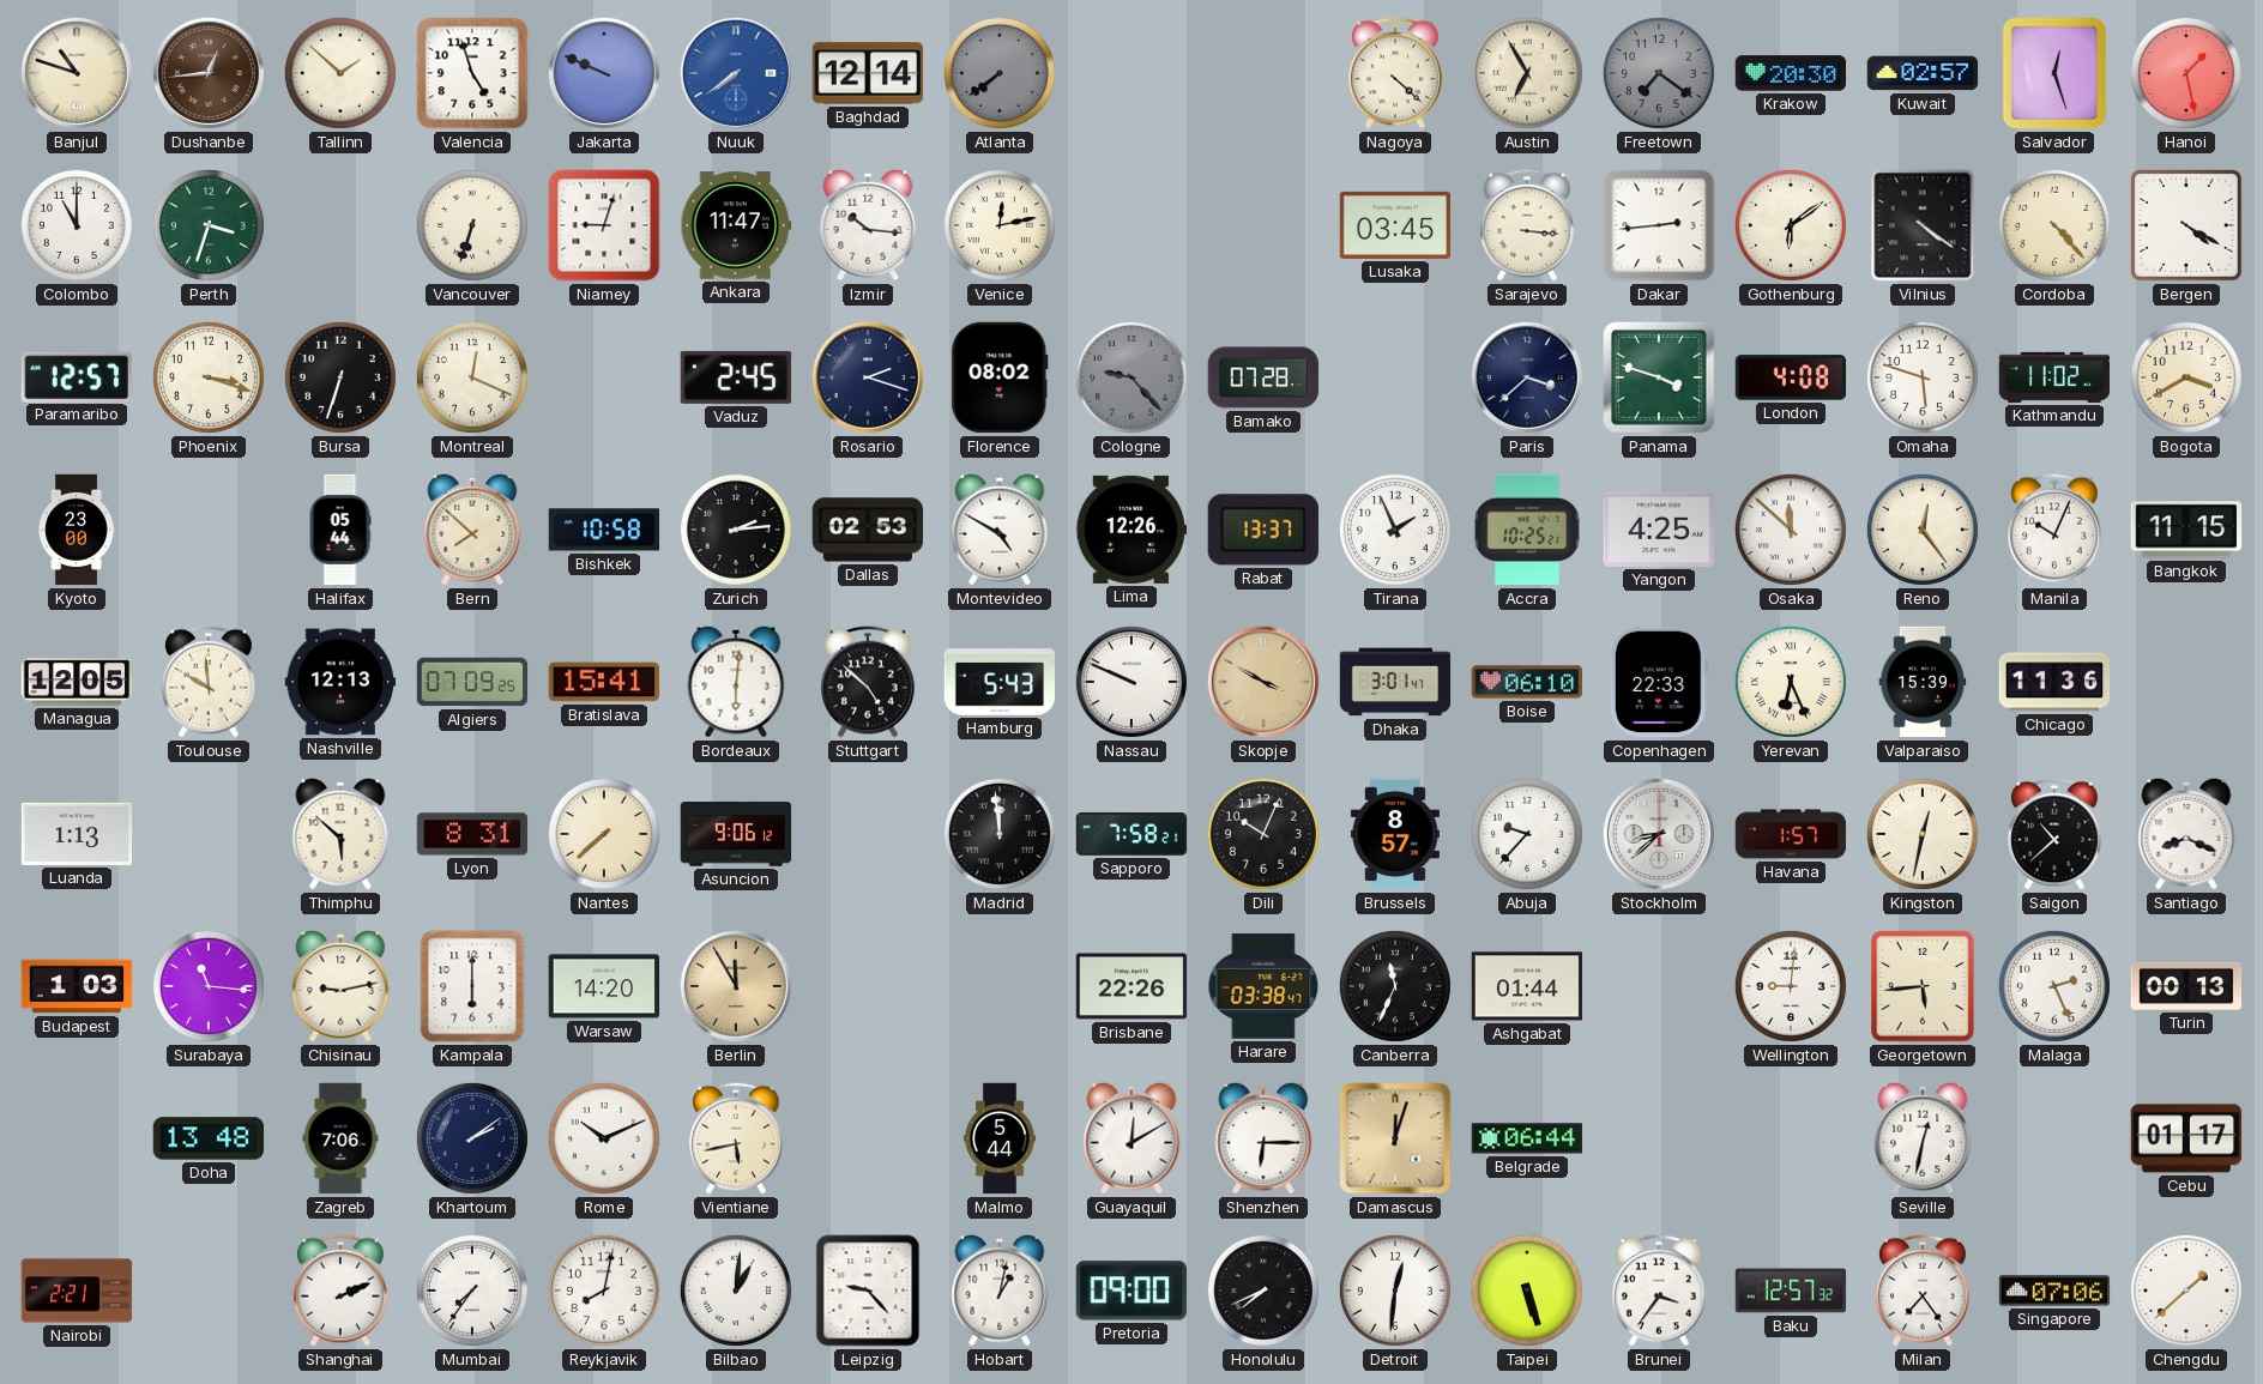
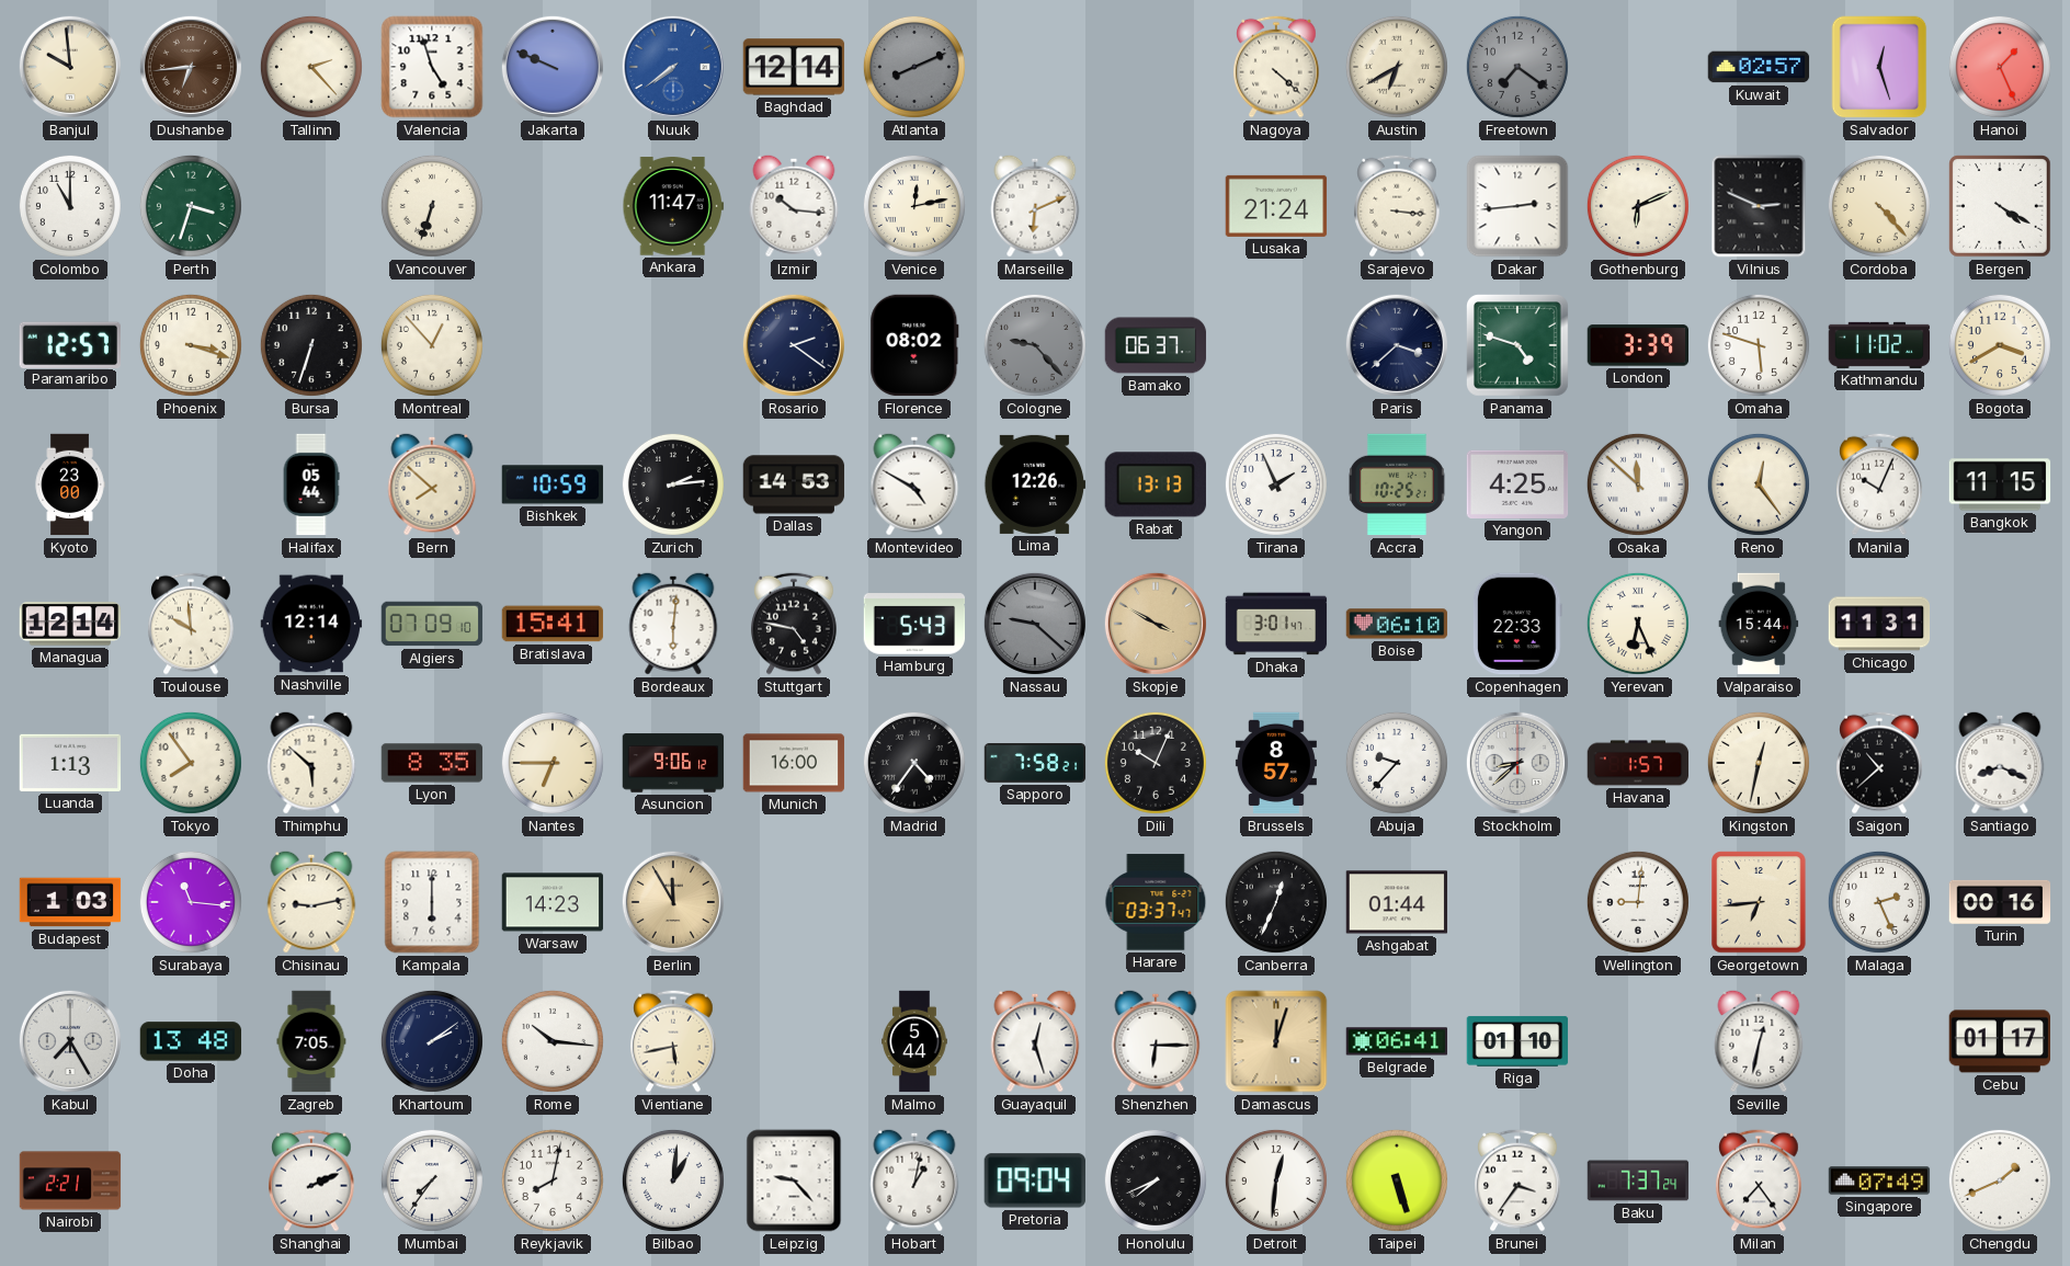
Banjul: 10:48 -> 9:59
Dushanbe: 12:44 -> 6:44
Tallinn: 1:52 -> 2:23
Atlanta: 7:39 -> 8:11
Austin: 6:55 -> 6:40
Krakow: 20:30 -> none
Hanoi: 1:28 -> 1:26
Niamey: 9:03 -> none
Marseille: none -> 6:11
Lusaka: 03:45 -> 21:24
Gothenburg: 6:09 -> 6:11
Vilnius: 4:21 -> 2:49
Montreal: 12:19 -> 12:53
Vaduz: 2:45 -> none
Rosario: 2:18 -> 2:21
Bamako: 07:28 -> 06:37
Panama: 3:48 -> 4:48
London: 4:08 -> 3:39
Bishkek: 10:58 -> 10:59
Dallas: 02:53 -> 14:53
Rabat: 13:37 -> 13:13
Managua: 12:05 -> 12:14
Nashville: 12:13 -> 12:14
Algiers: 07:09:25 -> 07:09:10
Stuttgart: 4:52 -> 4:47
Nassau: 9:49 -> 9:22
Nassau dial: white -> grey
Valparaiso: 15:39 -> 15:44
Chicago: 11:36 -> 11:31
Tokyo: none -> 7:54
Lyon: 8:31 -> 8:35
Nantes: 7:38 -> 6:45
Munich: none -> 16:00
Madrid: 11:59 -> 4:36
Warsaw: 14:20 -> 14:23
Brisbane: 22:26 -> none
Harare: 03:38 -> 03:37
Canberra: 11:34 -> 12:34
Georgetown: 5:44 -> 6:44
Turin: 00:13 -> 00:16
Kabul: none -> 7:25
Zagreb: 7:06 -> 7:05
Rome: 10:11 -> 10:16
Guayaquil: 12:10 -> 12:27
Belgrade: 06:44 -> 06:41
Riga: none -> 01:10
Pretoria: 09:00 -> 09:04
Baku: 12:57 -> 7:37
Singapore: 07:06 -> 07:49
Chengdu: 1:38 -> 1:41
